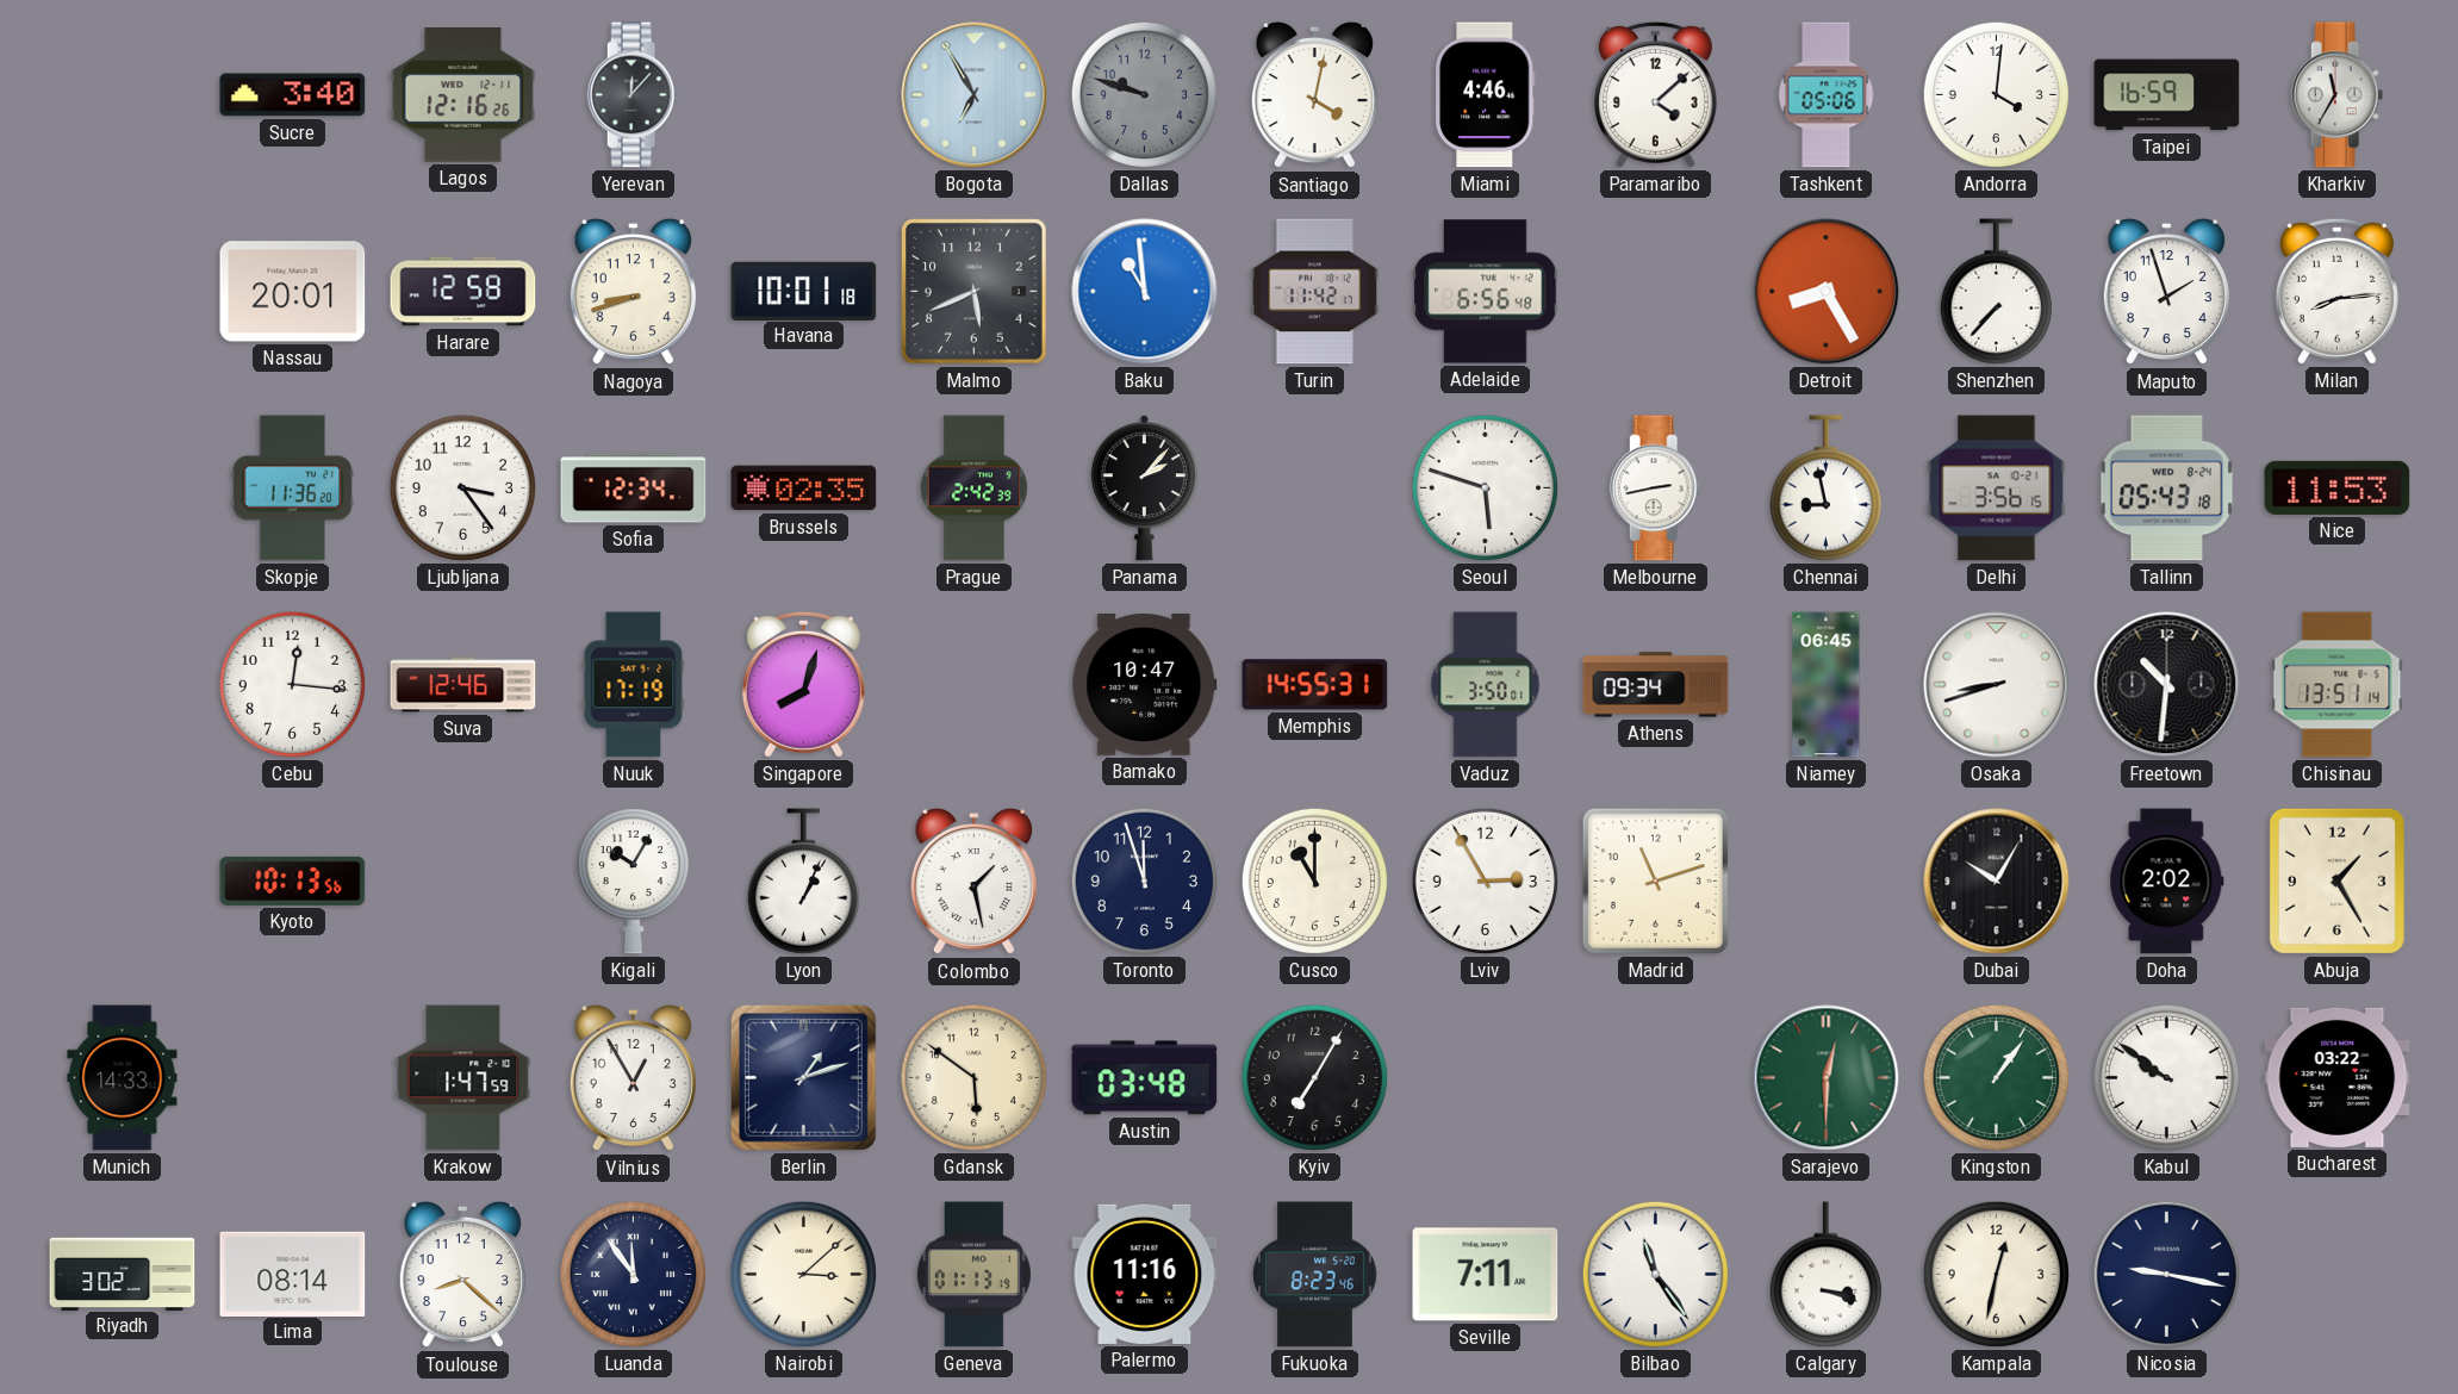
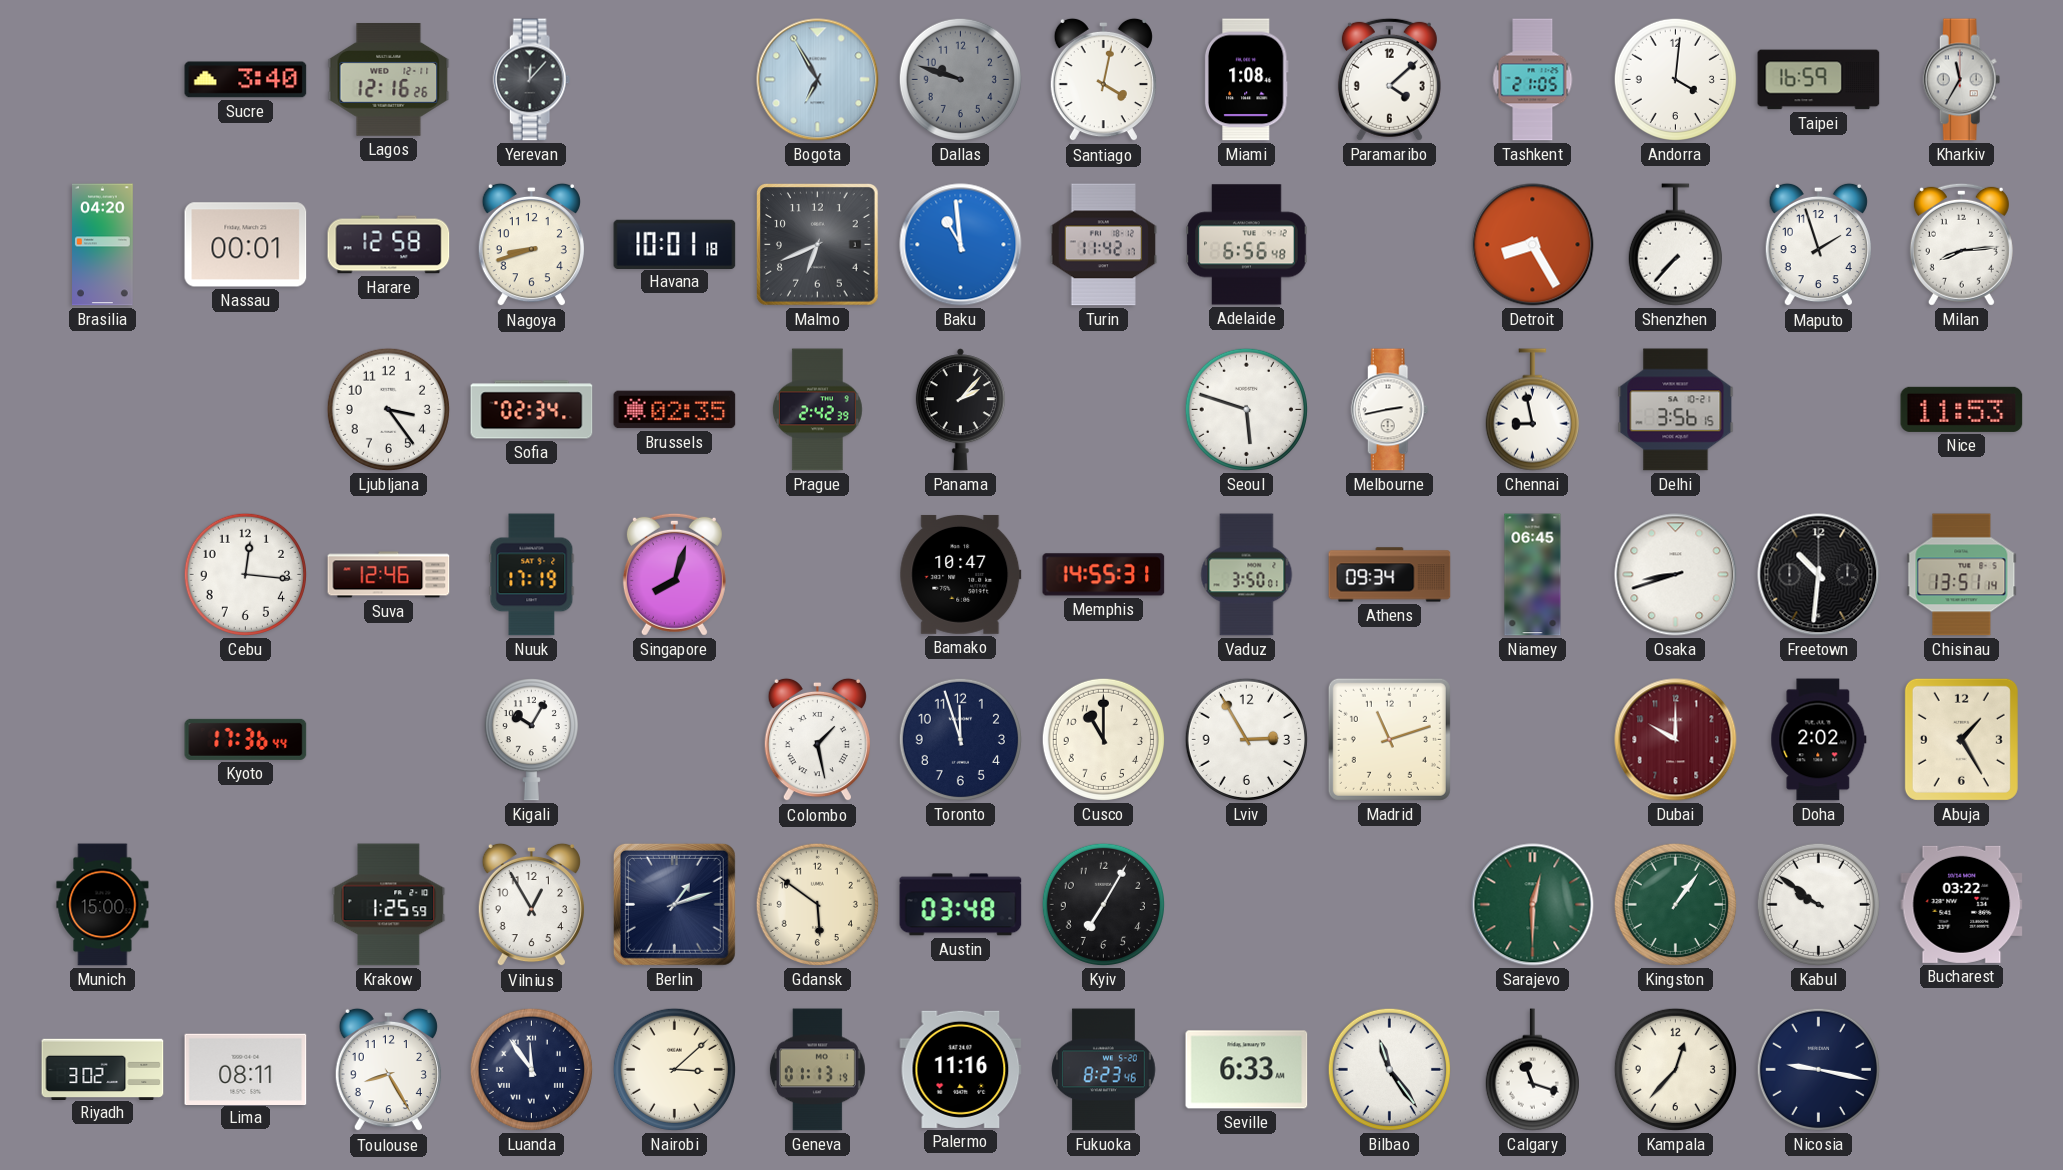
Miami: 4:46 -> 1:08
Tashkent: 05:06 -> 21:05
Brasilia: none -> 04:20
Nassau: 20:01 -> 00:01
Malmo: 5:41 -> 6:41
Skopje: 11:36 -> none
Sofia: 12:34 -> 02:34
Tallinn: 05:43 -> none
Kyoto: 10:13 -> 17:36
Lyon: 1:04 -> none
Dubai: 10:05 -> 10:00
Dubai dial: black -> burgundy
Munich: 14:33 -> 15:00
Krakow: 1:47 -> 1:25
Lima: 08:14 -> 08:11
Toulouse: 8:22 -> 8:25
Seville: 7:11 -> 6:33
Calgary: 3:18 -> 11:18
Kampala: 12:32 -> 12:37
